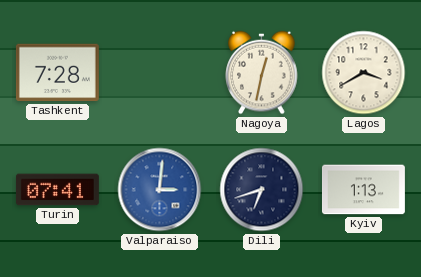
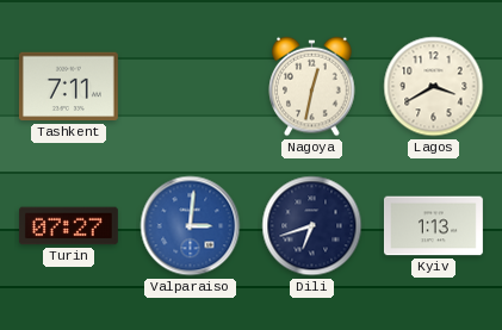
Tashkent: 7:28 -> 7:11
Turin: 07:41 -> 07:27
